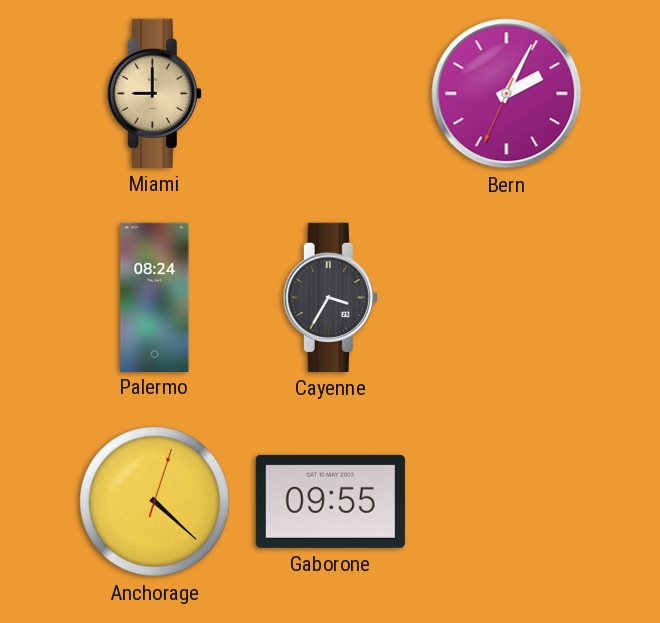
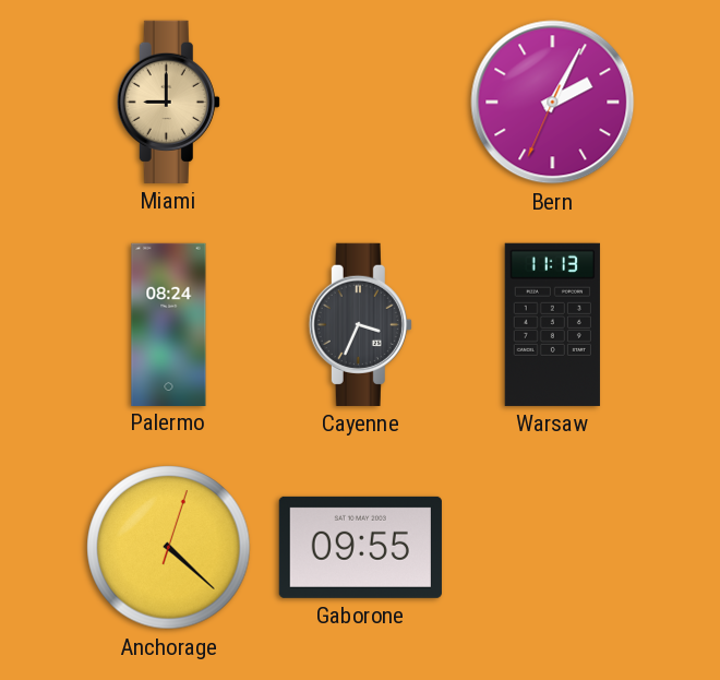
Cayenne: 3:35 -> 3:34
Warsaw: none -> 11:13
